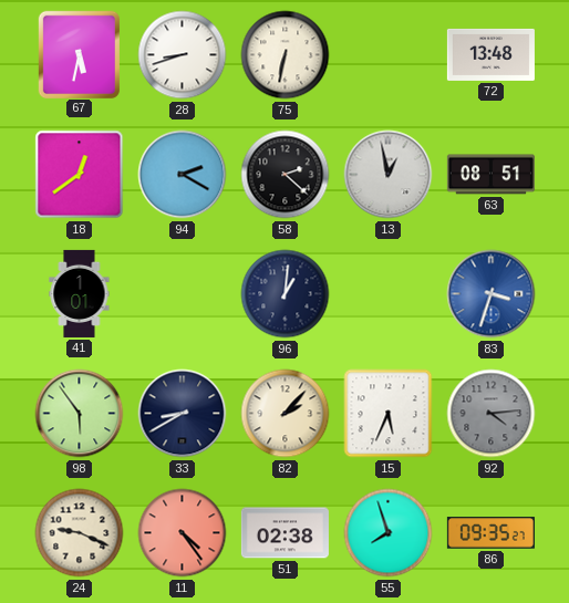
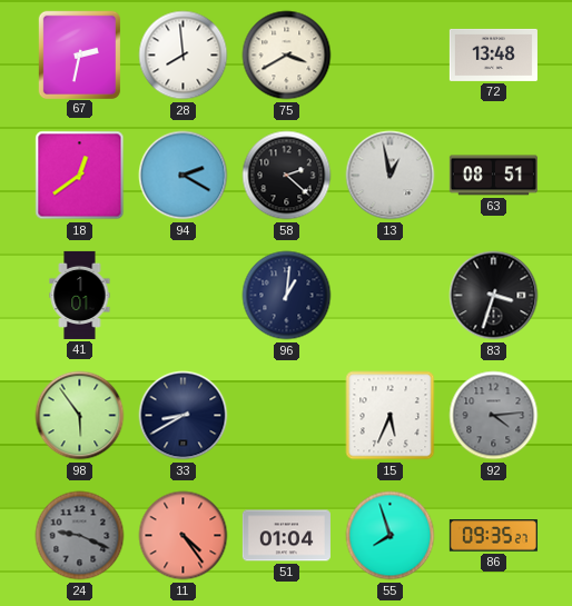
67: 5:32 -> 2:32
28: 8:42 -> 7:59
75: 6:32 -> 3:40
83 dial: blue -> black
82: 2:07 -> none
24 dial: cream -> grey
51: 02:38 -> 01:04
